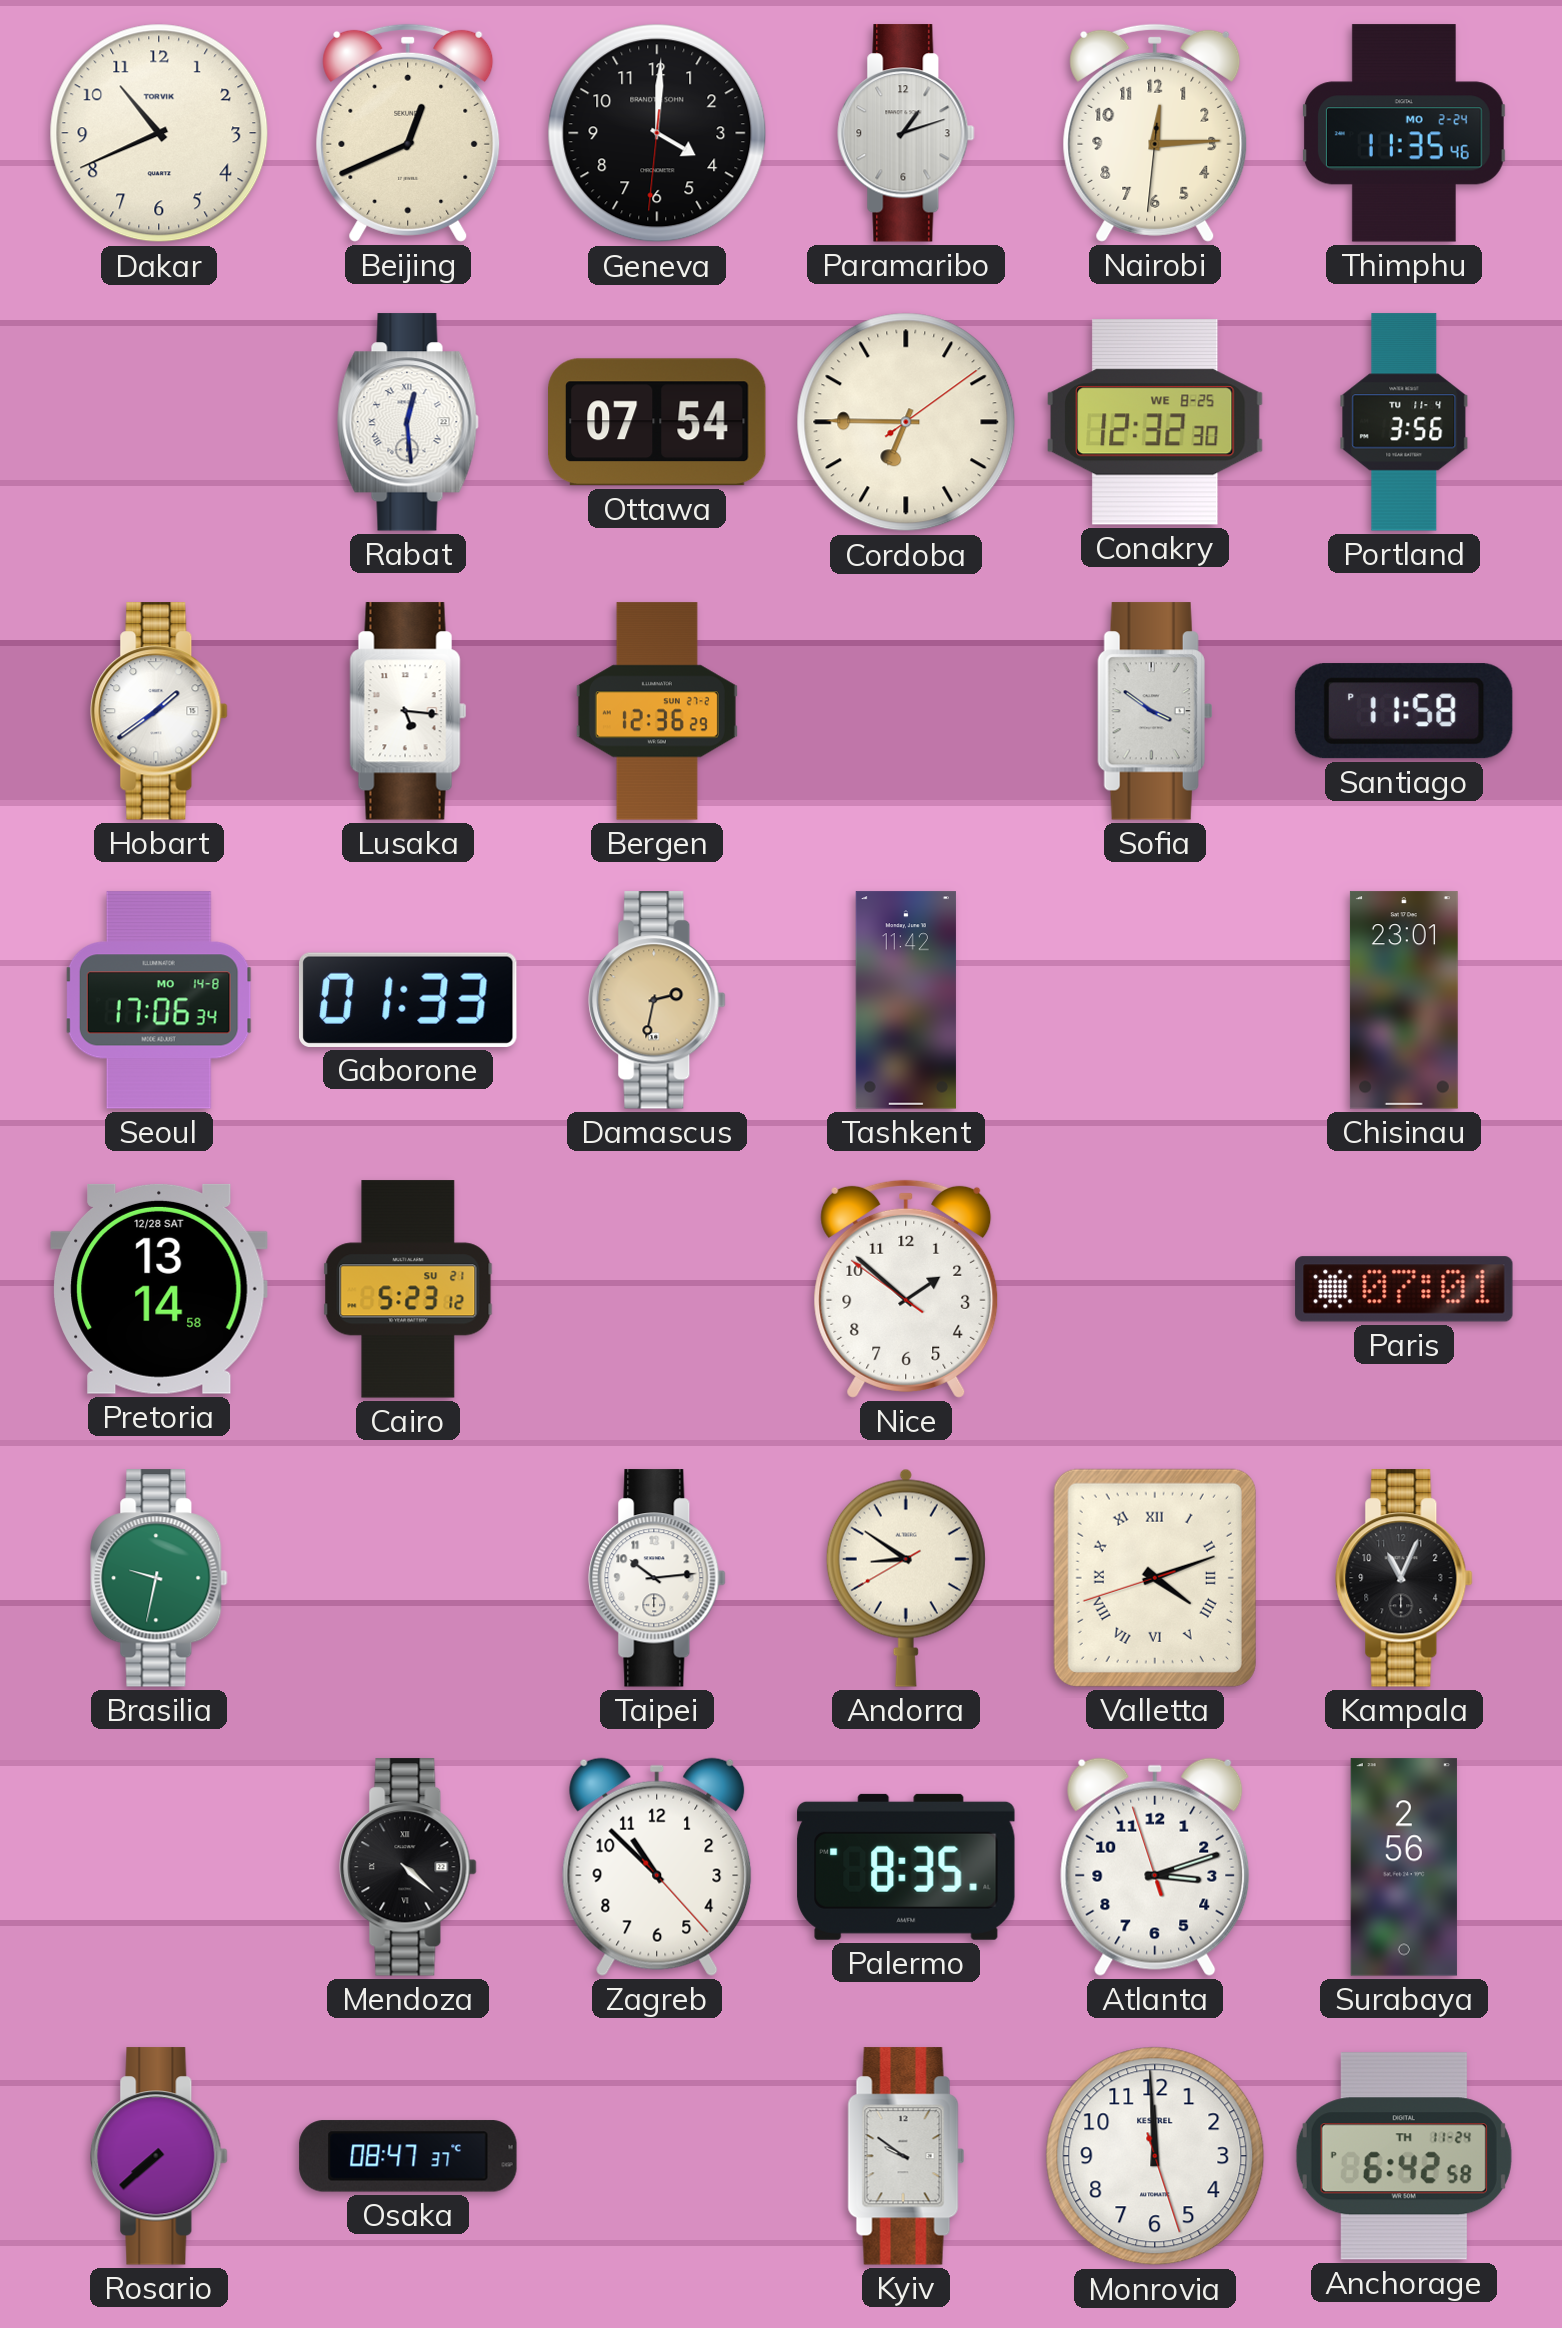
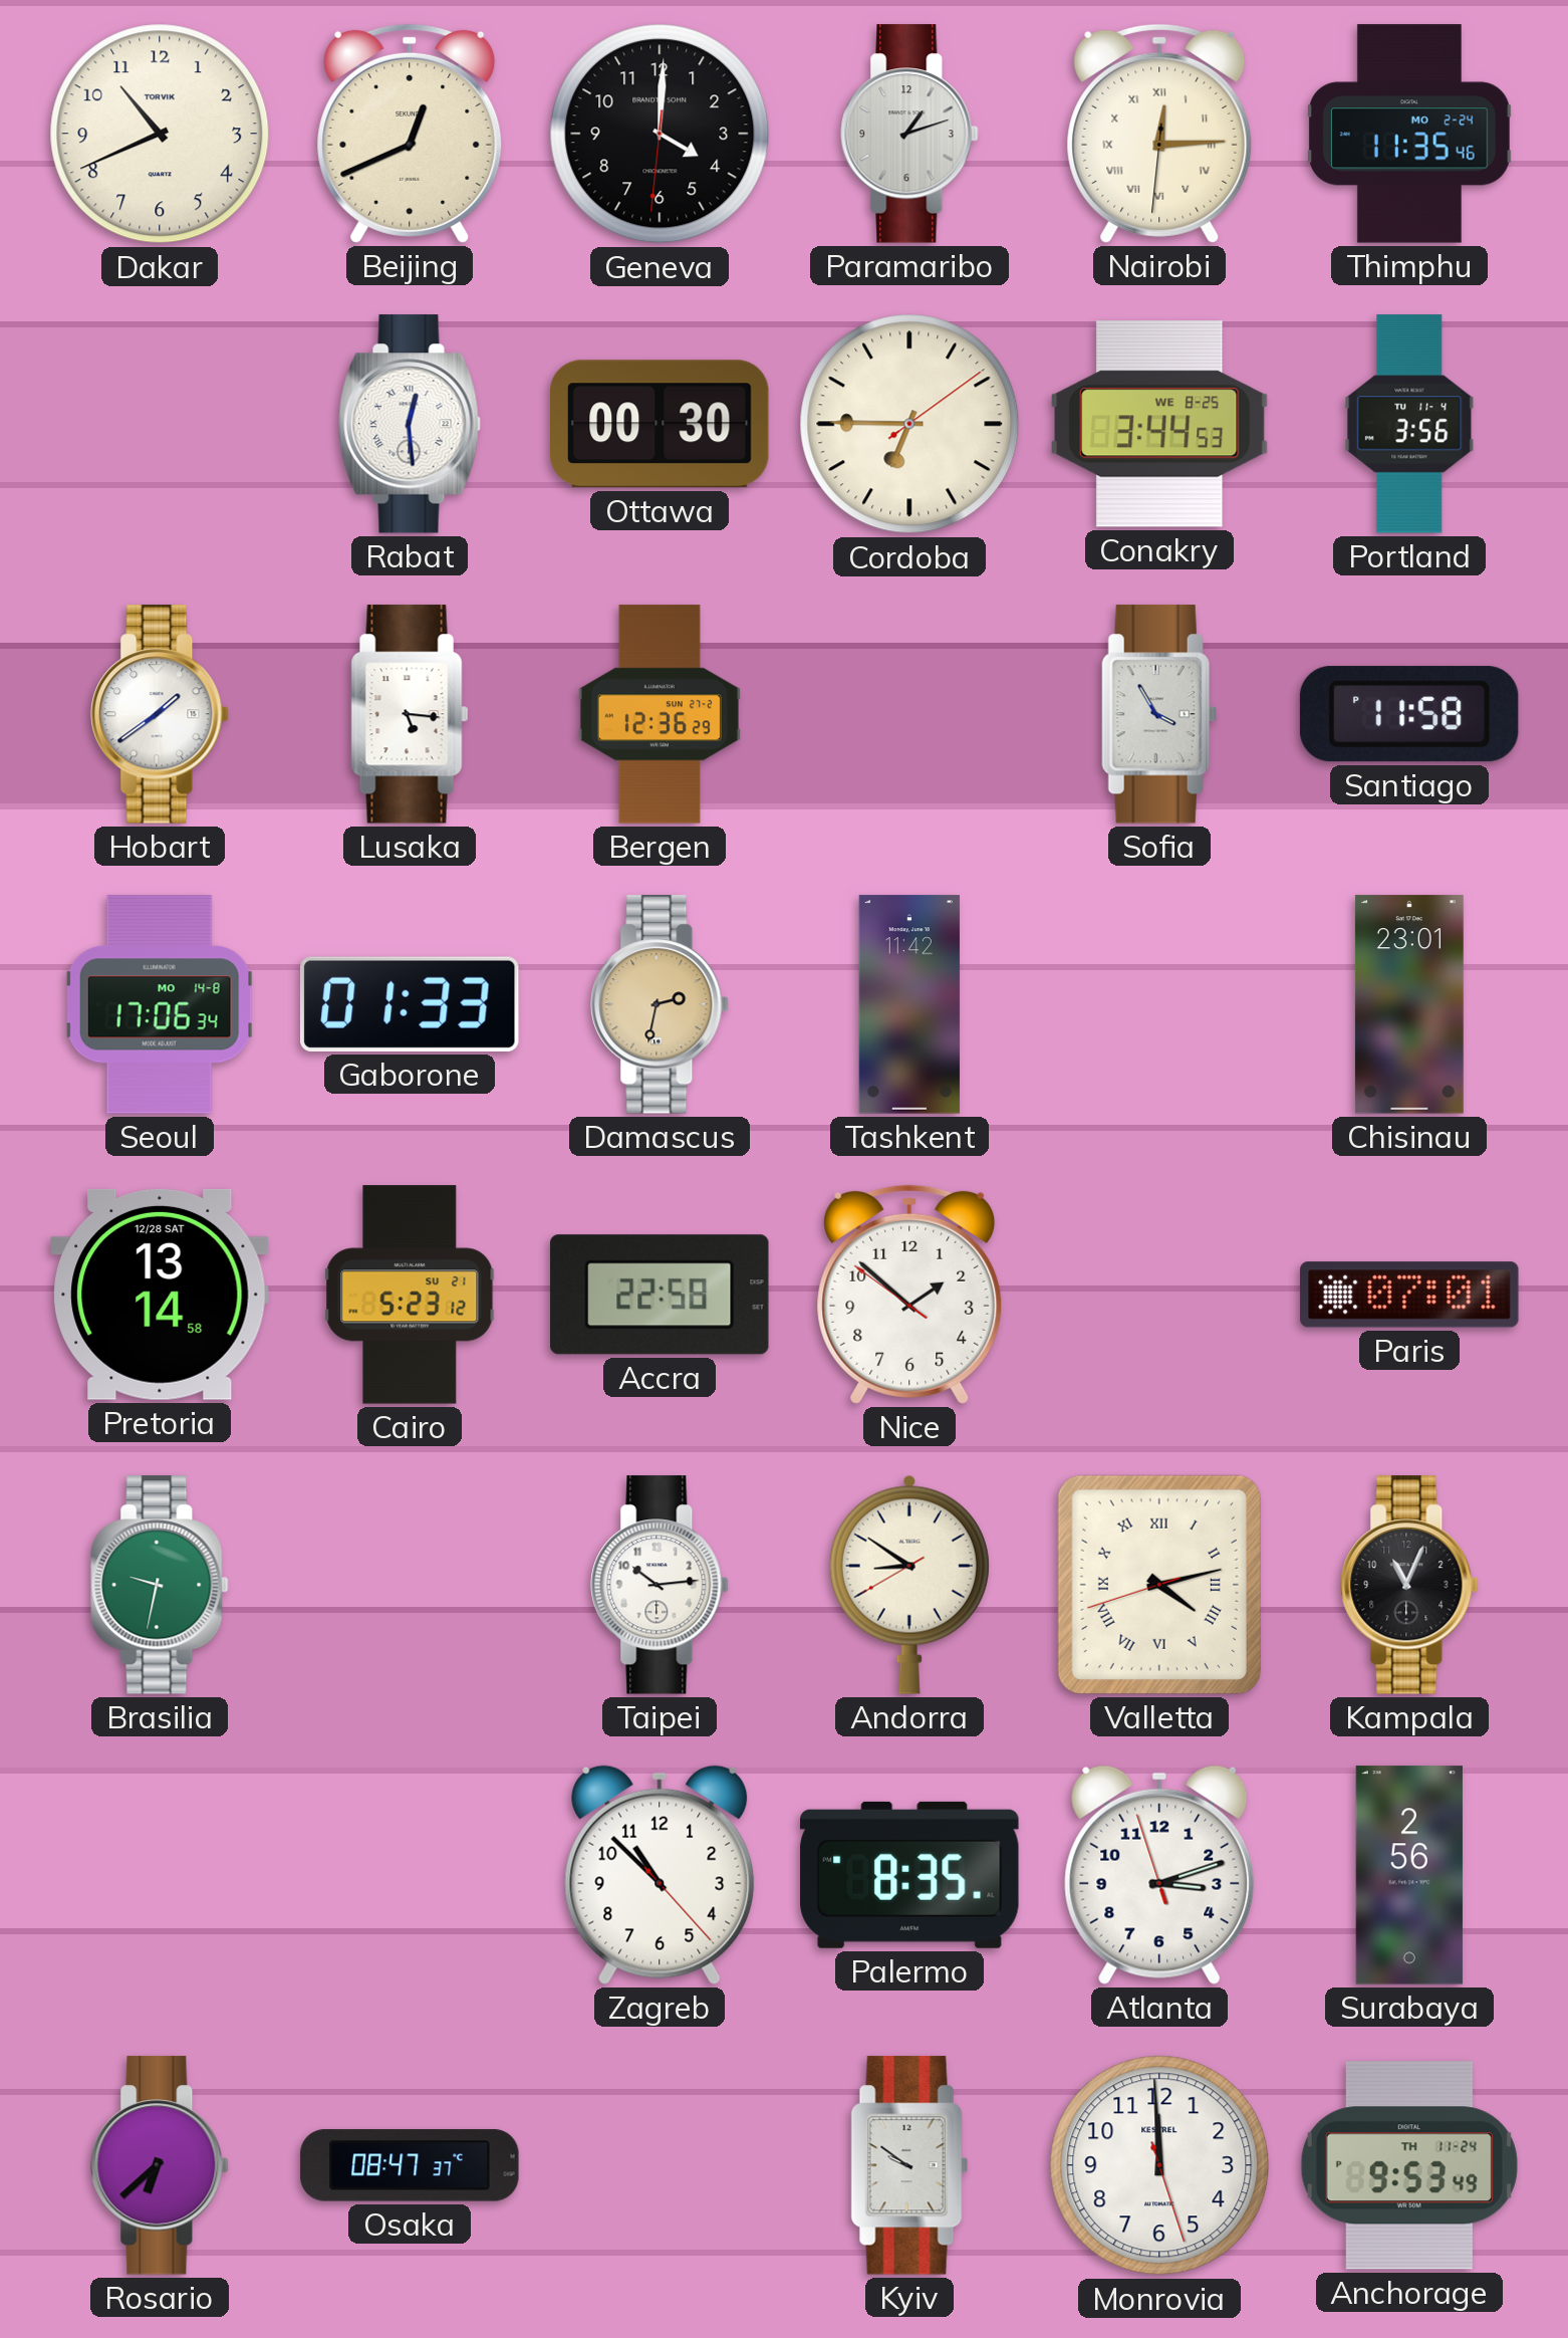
Nairobi numerals: Arabic -> Roman
Ottawa: 07:54 -> 00:30
Conakry: 12:32 -> 3:44
Sofia: 3:51 -> 3:55
Accra: none -> 22:58
Valletta: 4:11 -> 4:12
Mendoza: 4:22 -> none
Rosario: 7:38 -> 6:38
Anchorage: 6:42 -> 9:53
